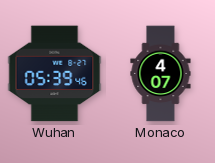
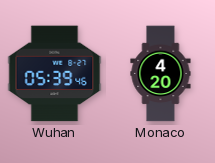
Monaco: 4:07 -> 4:20
